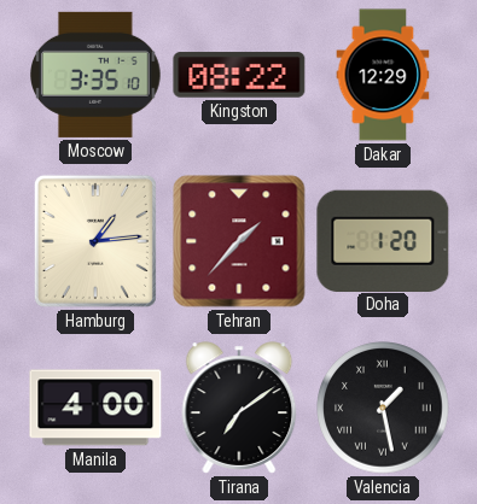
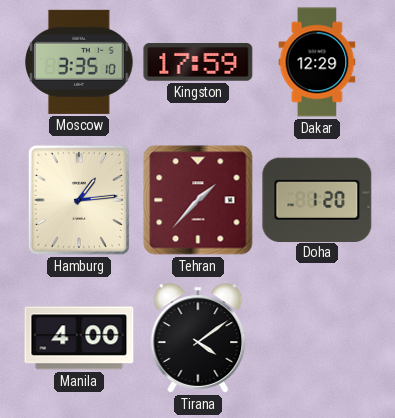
Kingston: 08:22 -> 17:59
Tirana: 7:09 -> 4:09
Valencia: 1:28 -> none
